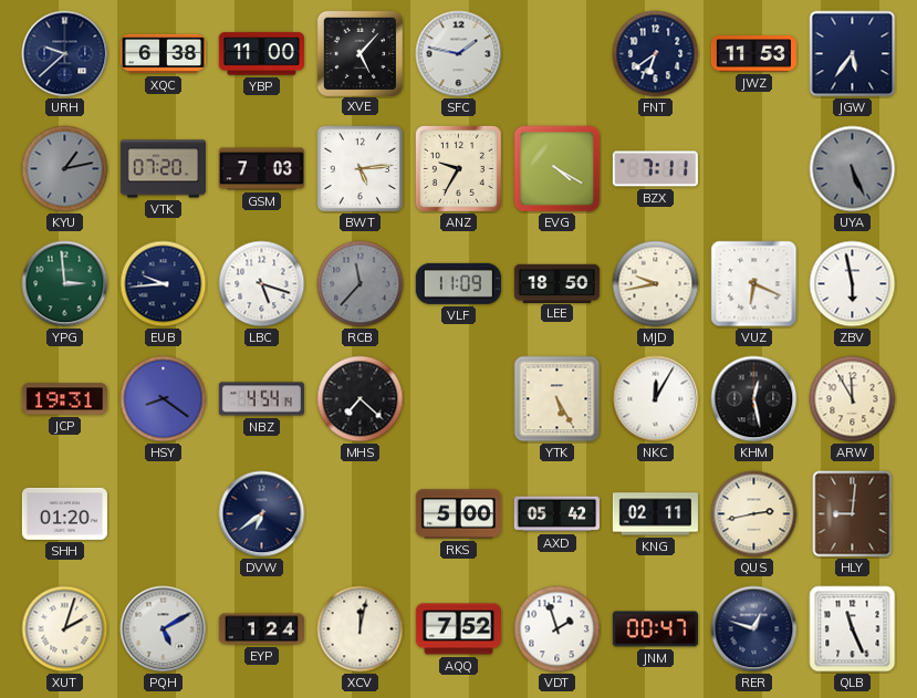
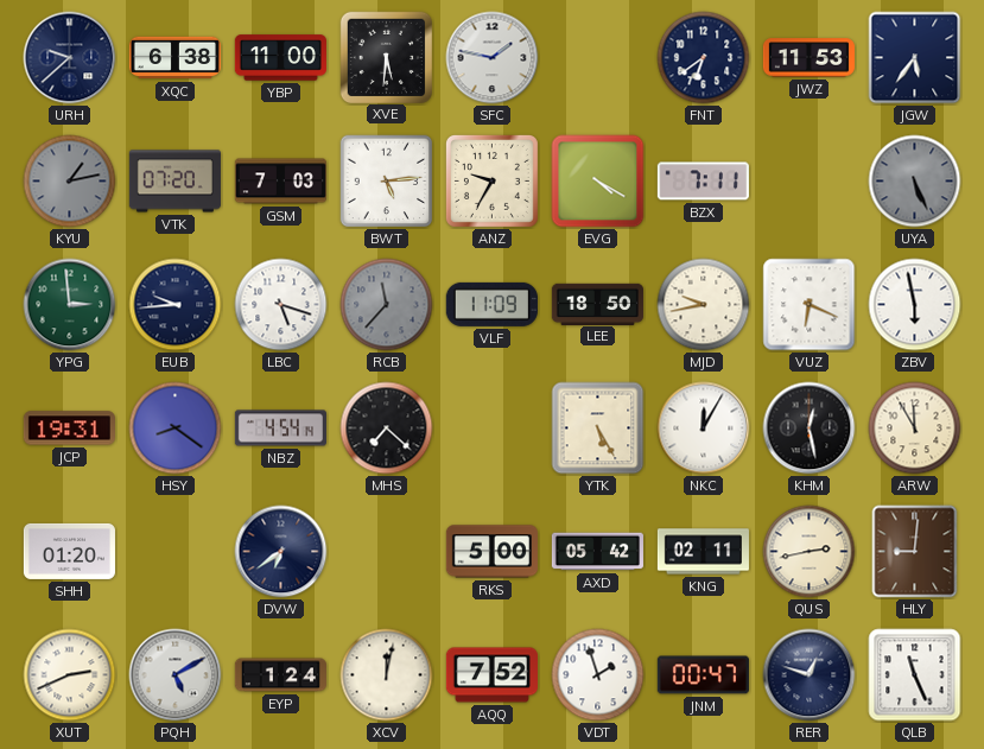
XVE: 5:07 -> 5:31
XUT: 2:03 -> 2:41
